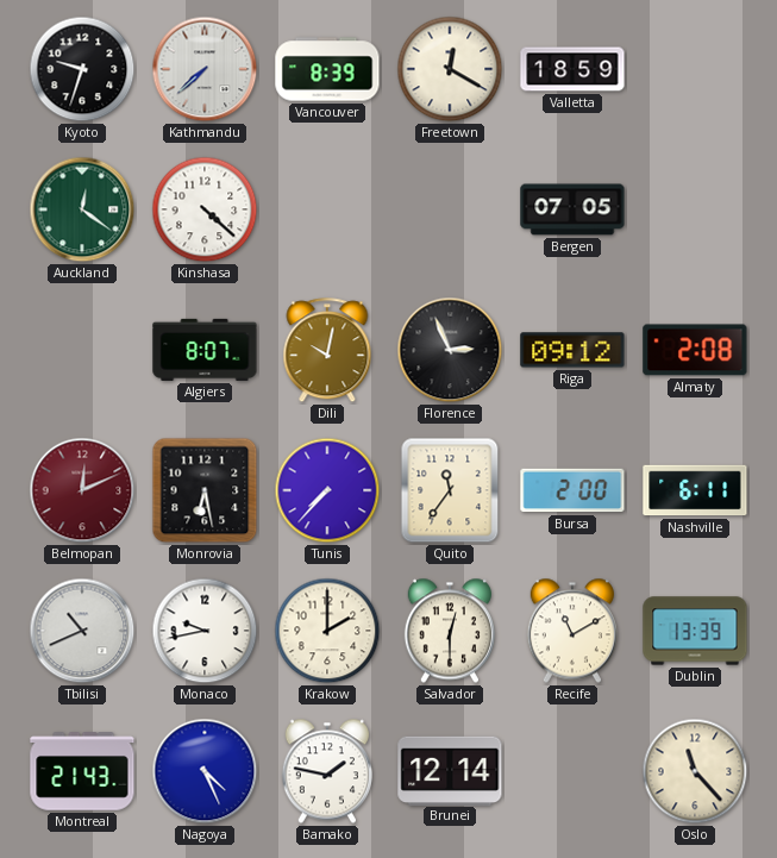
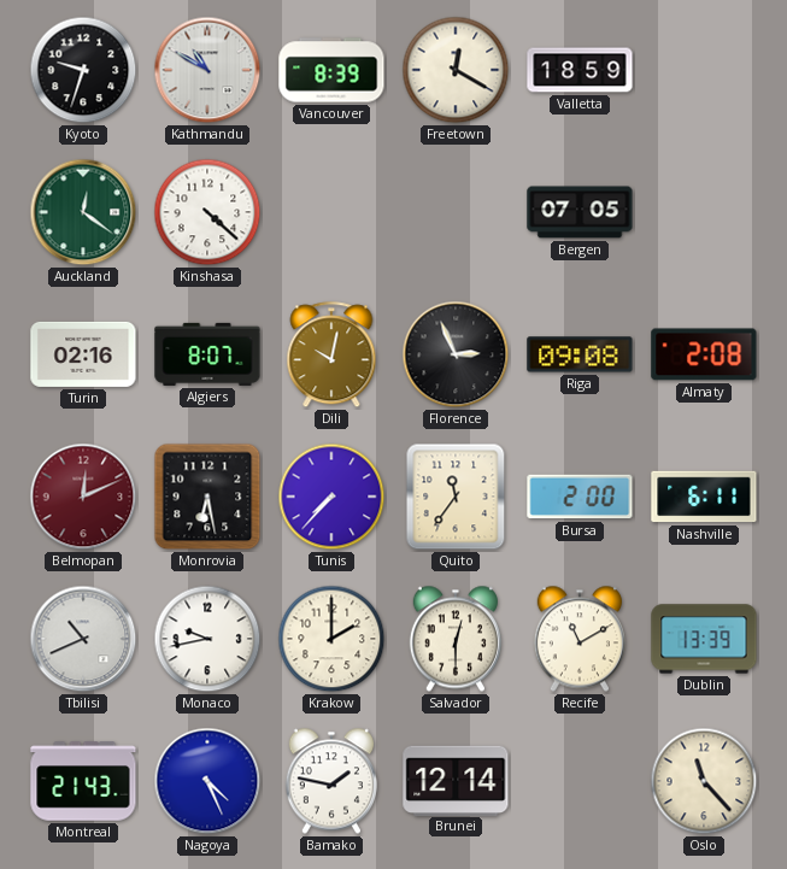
Kathmandu: 7:38 -> 10:50
Turin: none -> 02:16
Riga: 09:12 -> 09:08
